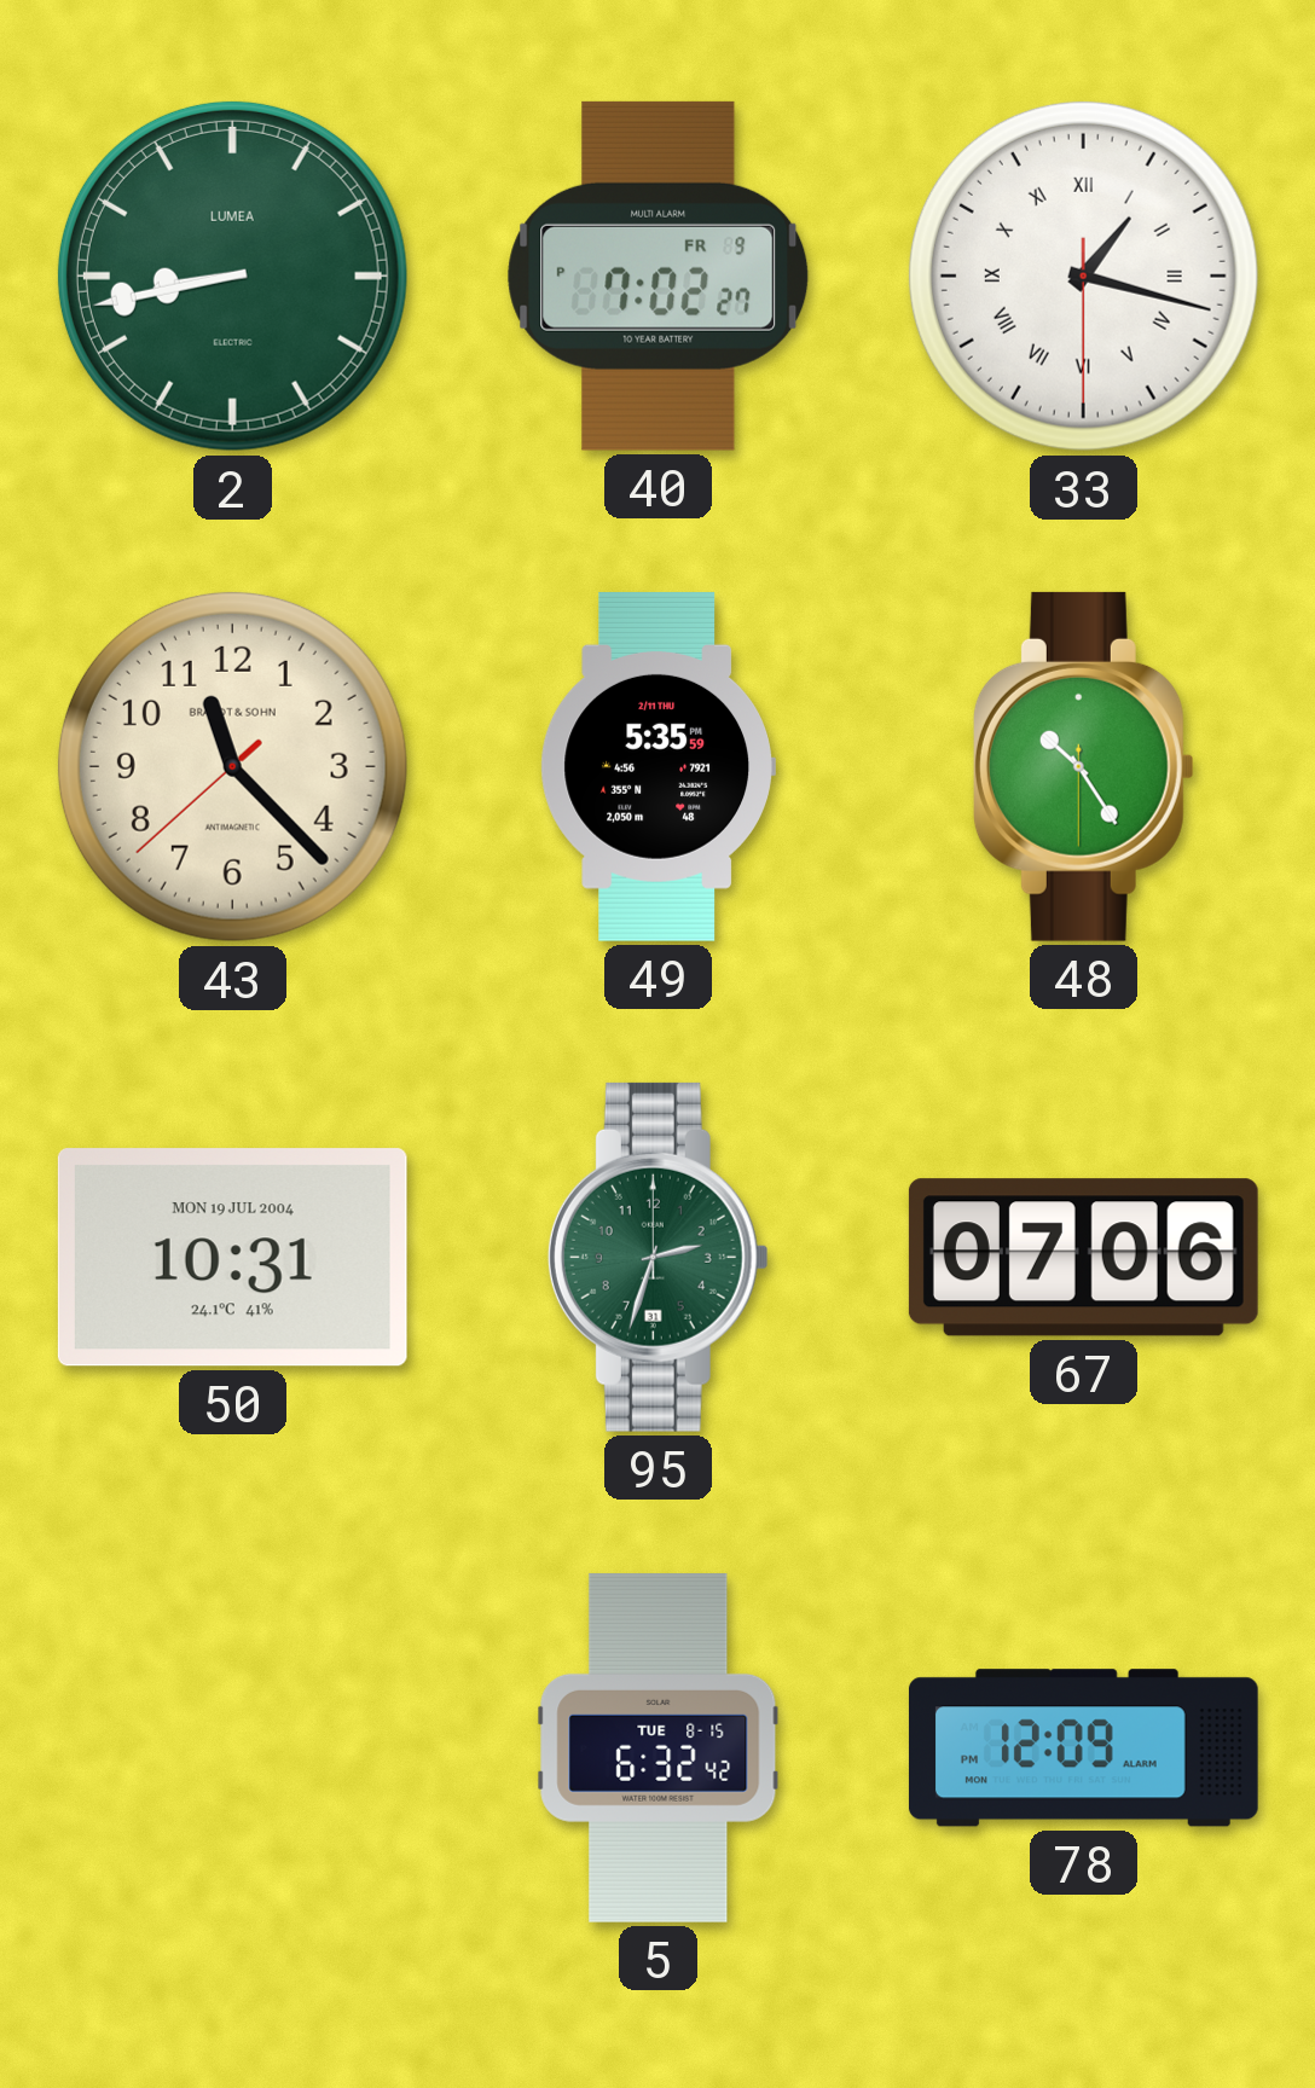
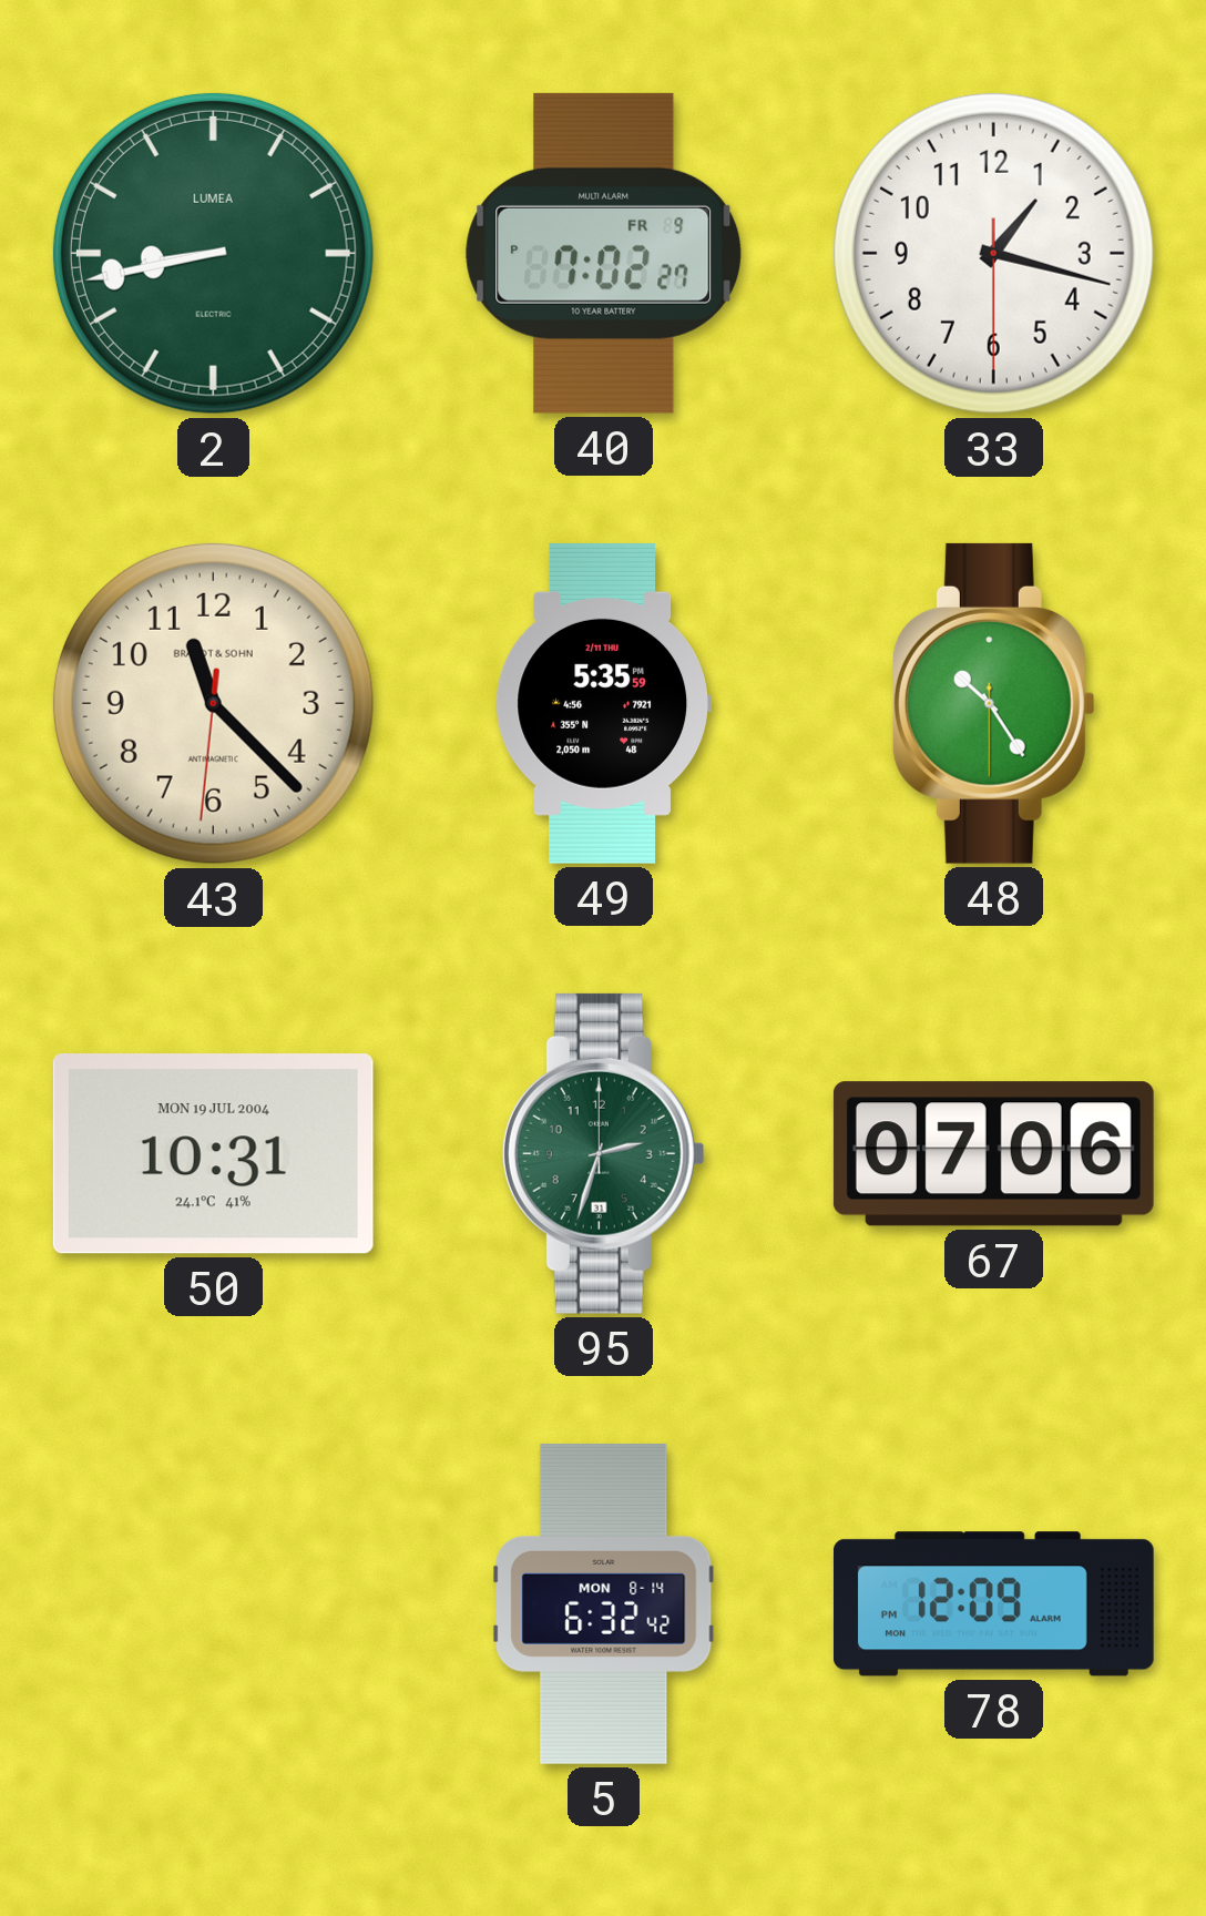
33 numerals: Roman -> Arabic
43: 11:22:38 -> 11:22:31
5 date: TUE 8-15 -> MON 8-14
